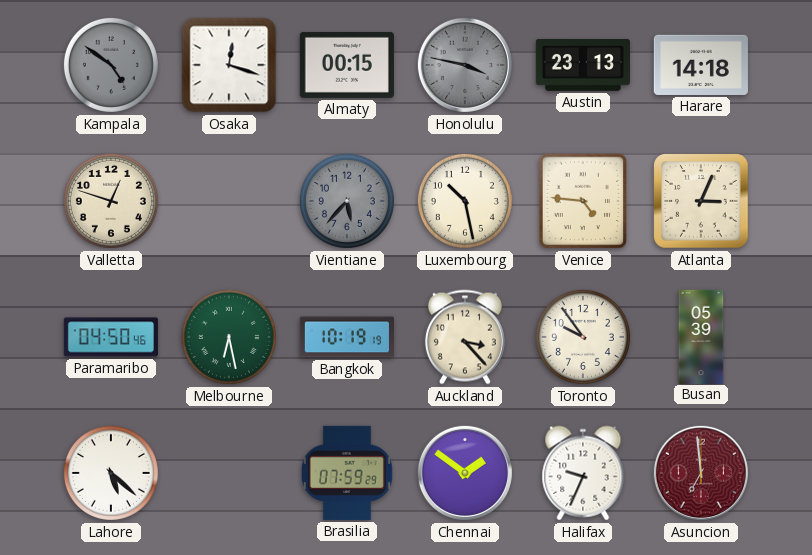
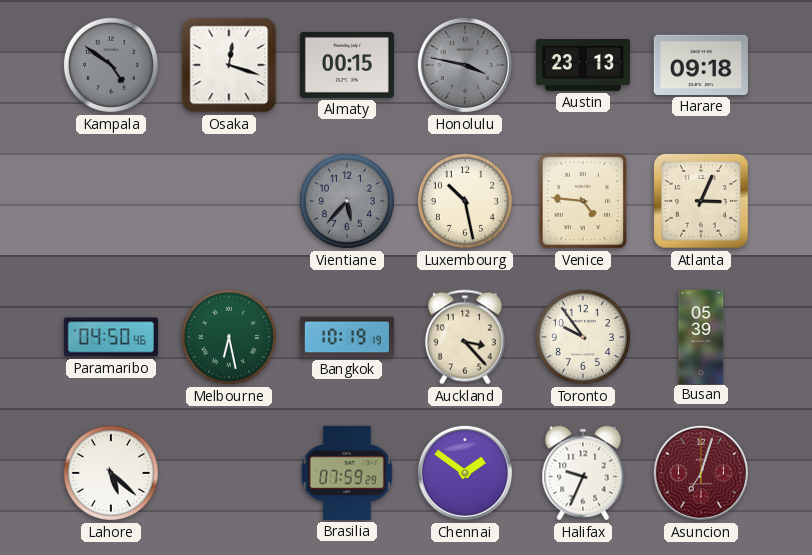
Harare: 14:18 -> 09:18
Valletta: 12:48 -> none
Asuncion: 6:59 -> 7:03
